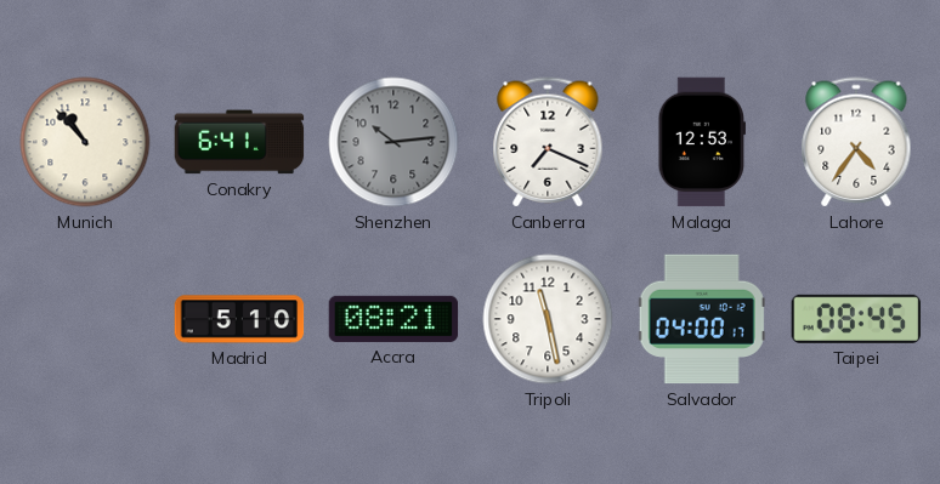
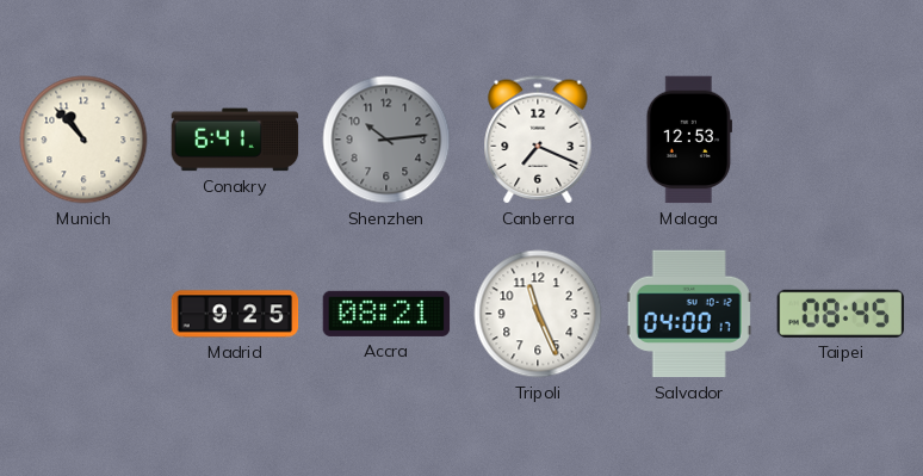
Lahore: 4:36 -> none
Madrid: 5:10 -> 9:25
Tripoli: 11:28 -> 11:26
